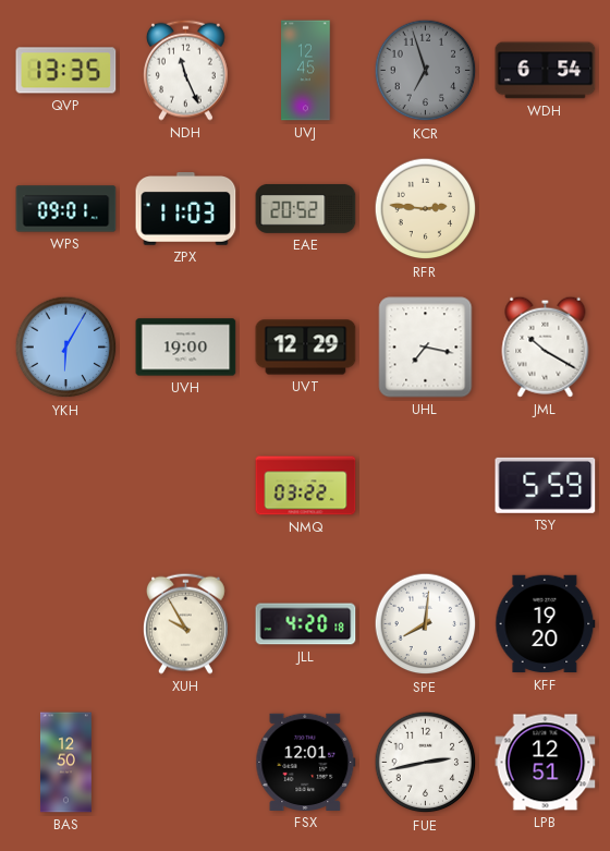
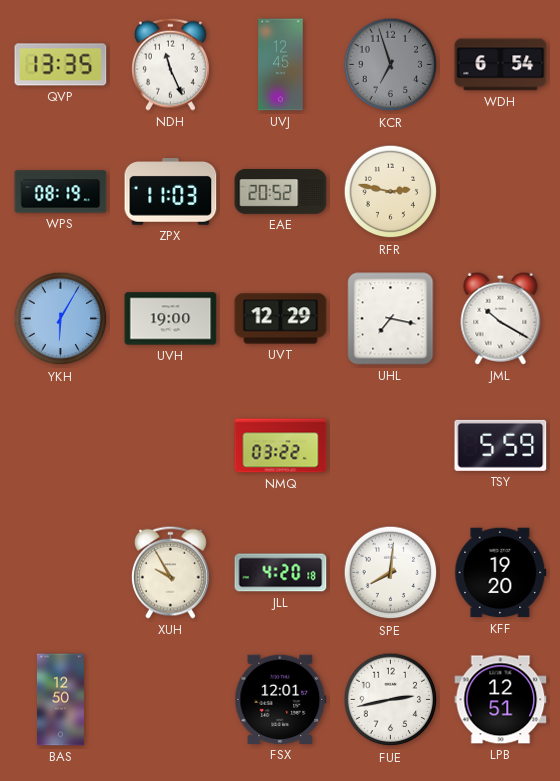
WPS: 09:01 -> 08:19
RFR: 2:46 -> 2:47
